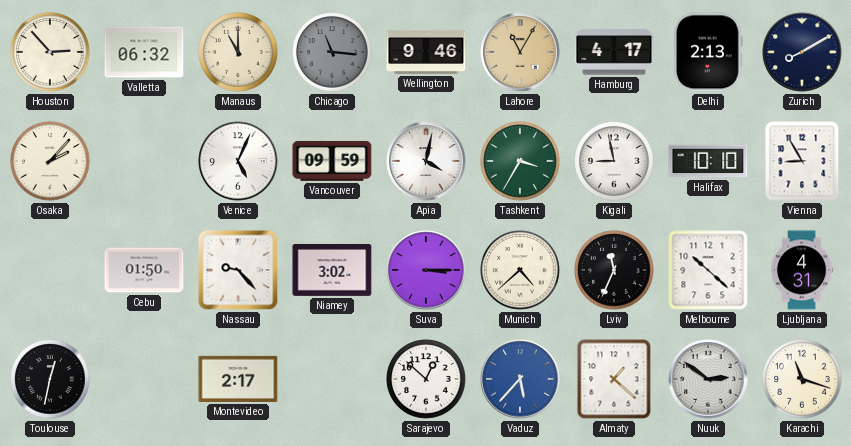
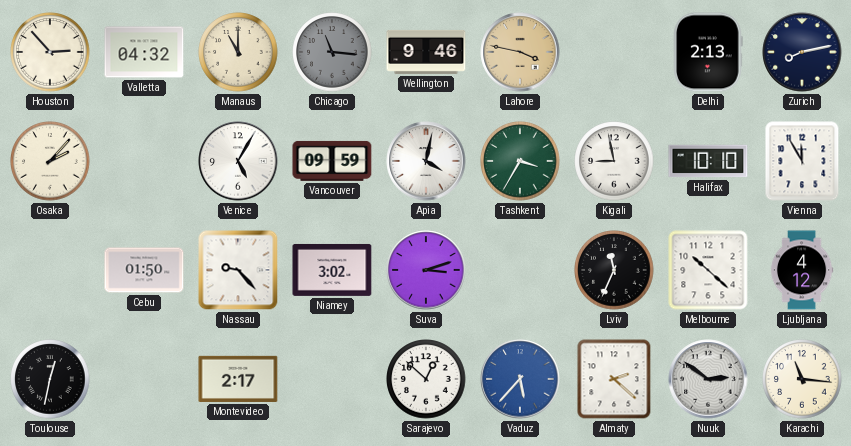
Valletta: 06:32 -> 04:32
Lahore: 11:05 -> 3:47
Hamburg: 4:17 -> none
Zurich: 8:10 -> 8:13
Venice: 5:04 -> 5:05
Vienna: 8:55 -> 11:55
Suva: 3:15 -> 3:12
Munich: 4:38 -> none
Ljubljana: 4:31 -> 4:12
Almaty: 1:22 -> 2:22
Karachi: 11:18 -> 11:16
